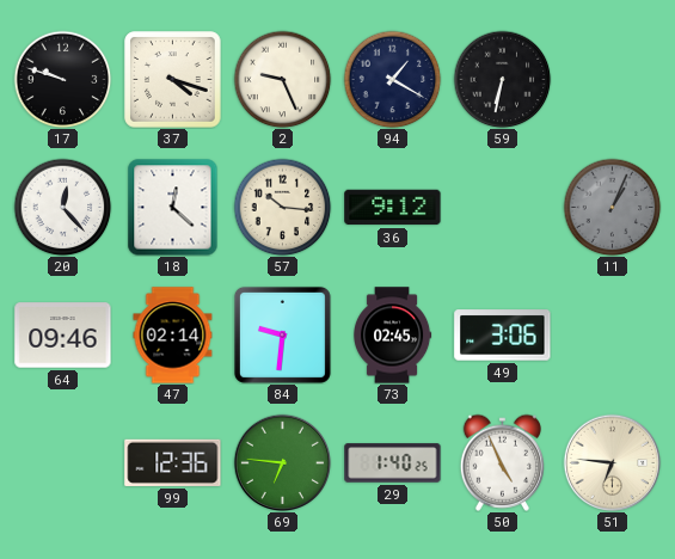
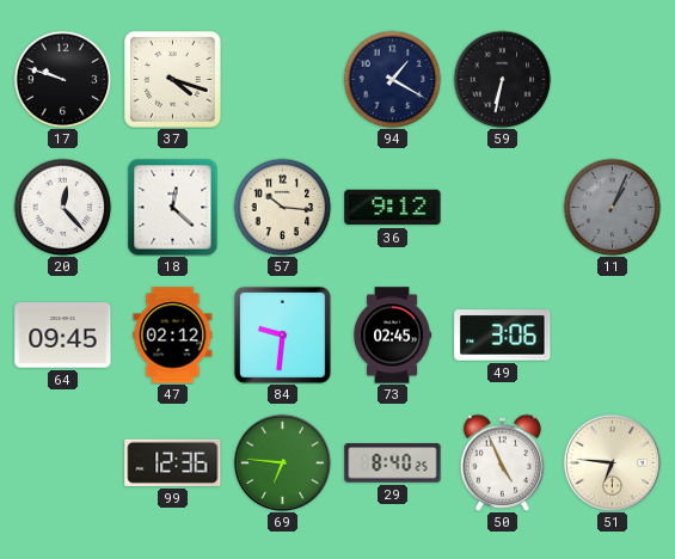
2: 9:26 -> none
64: 09:46 -> 09:45
47: 02:14 -> 02:12
29: 1:40 -> 8:40
